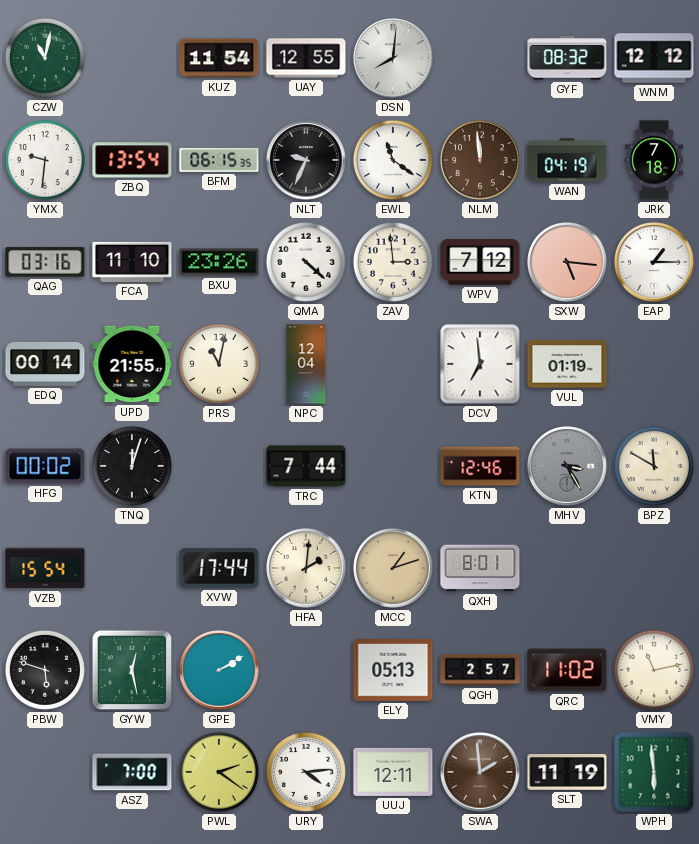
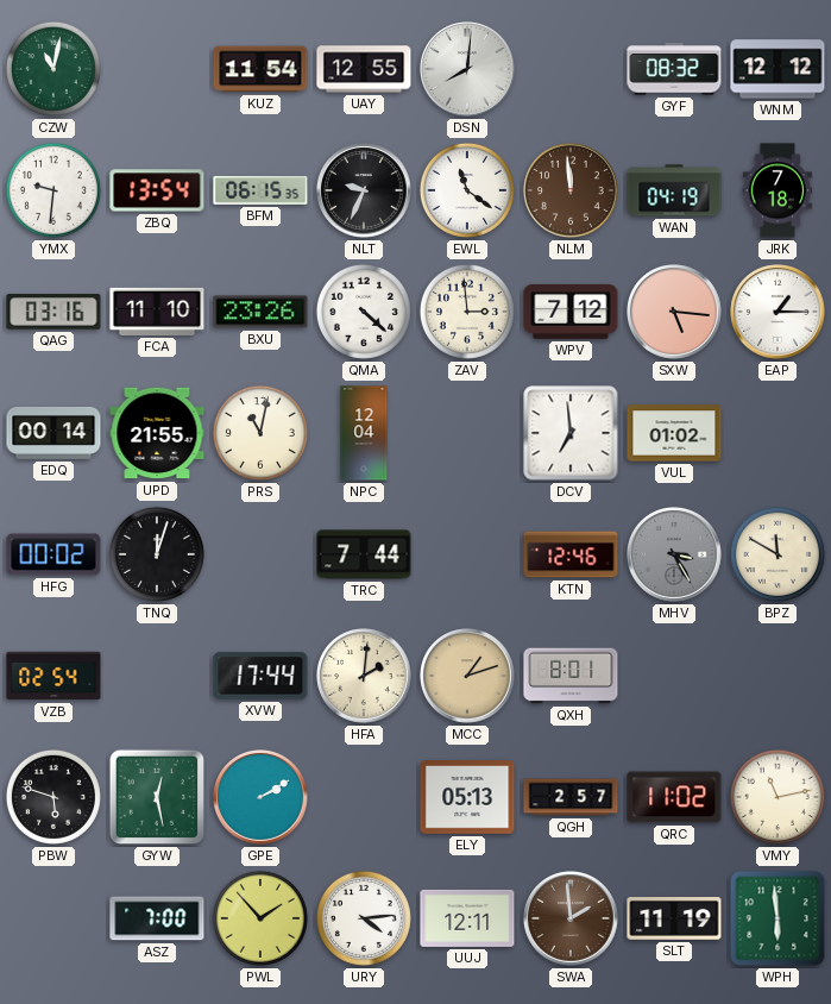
VUL: 01:19 -> 01:02
VZB: 15:54 -> 02:54
PWL: 2:21 -> 1:53
